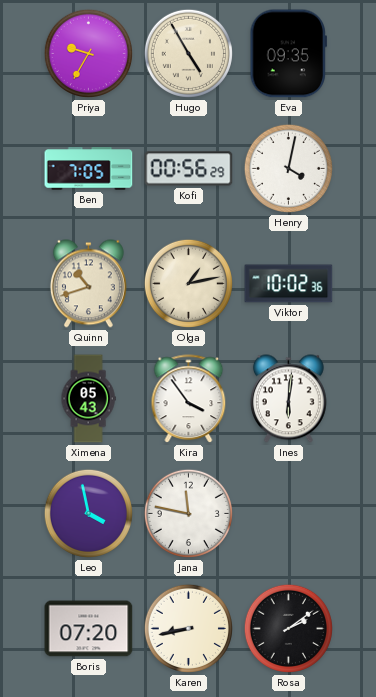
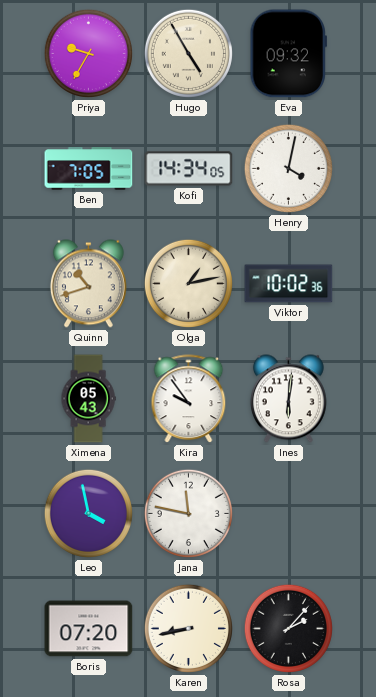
Eva: 09:35 -> 09:32
Kofi: 00:56 -> 14:34
Kira: 3:54 -> 9:54
Rosa: 2:09 -> 2:07
